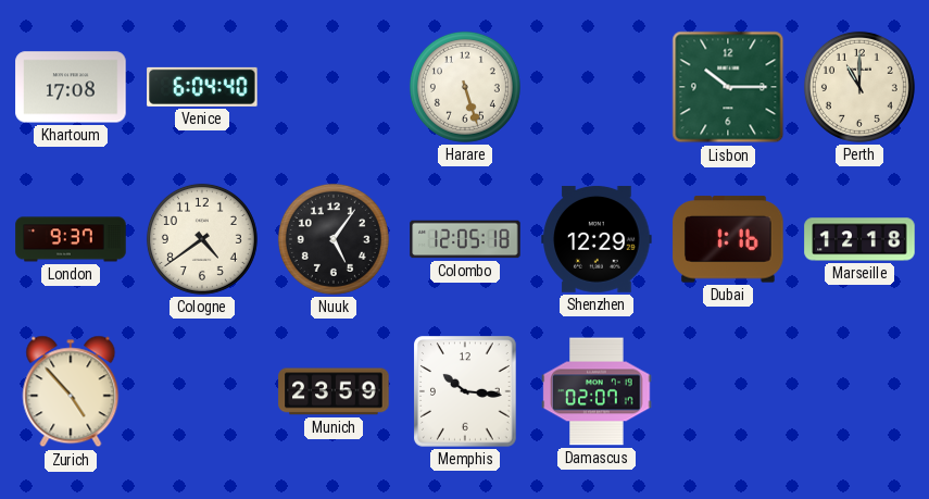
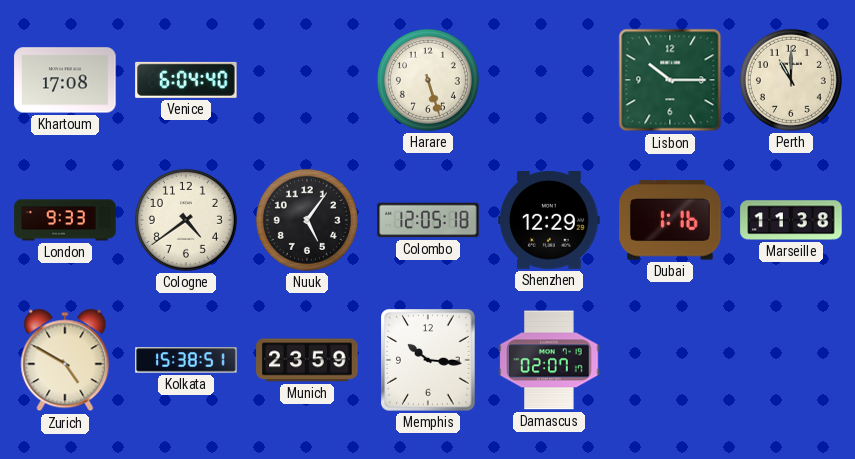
London: 9:37 -> 9:33
Marseille: 12:18 -> 11:38
Zurich: 4:53 -> 4:50
Kolkata: none -> 15:38
